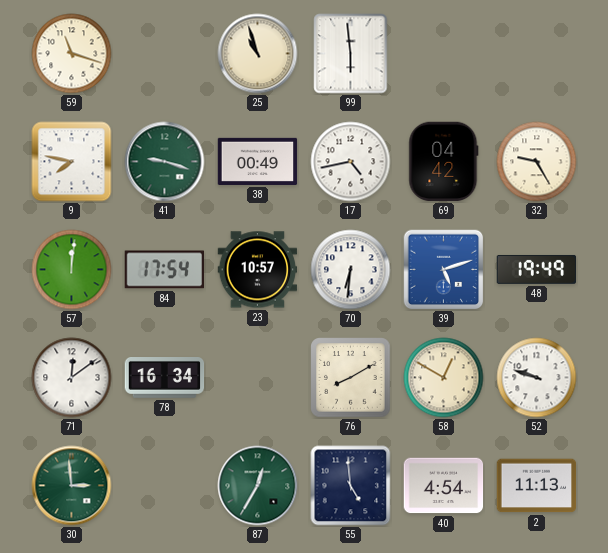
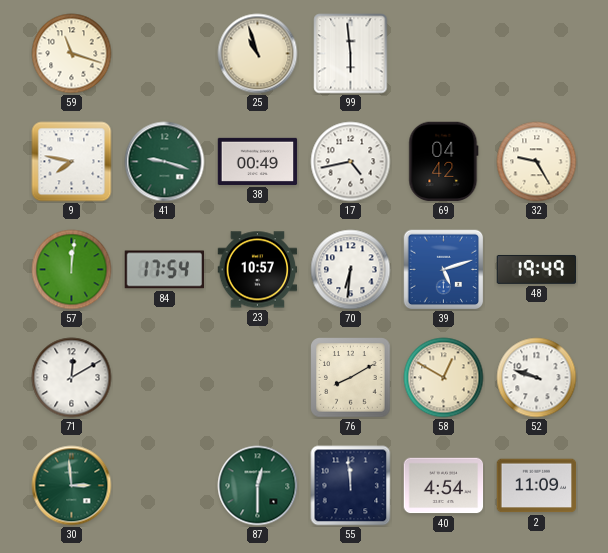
71: 12:09 -> 12:10
78: 16:34 -> none
87: 12:35 -> 12:30
55: 4:59 -> 11:59
2: 11:13 -> 11:09
